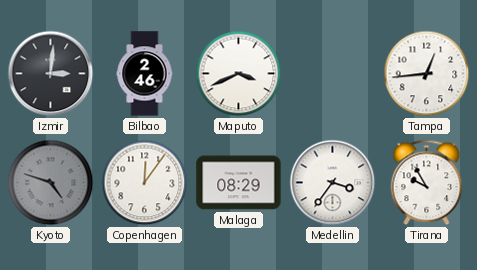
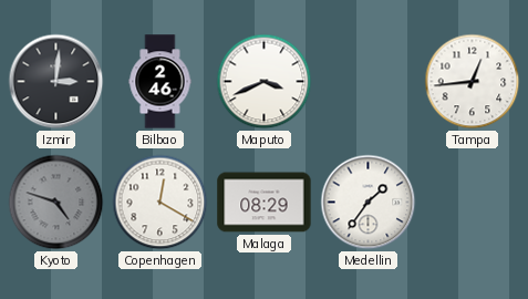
Copenhagen: 12:06 -> 12:20
Medellin: 3:36 -> 1:36
Tirana: 9:55 -> none
